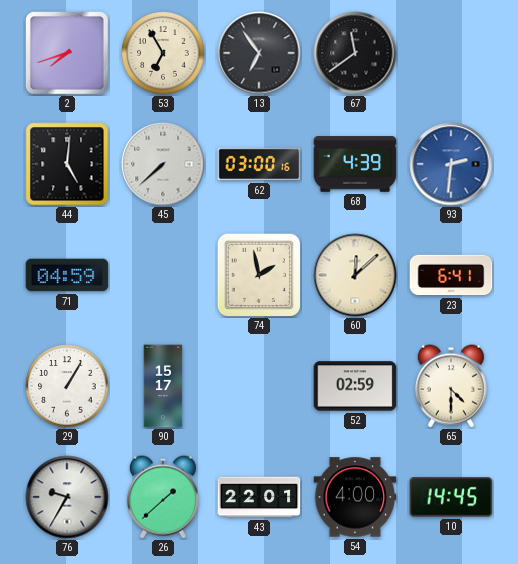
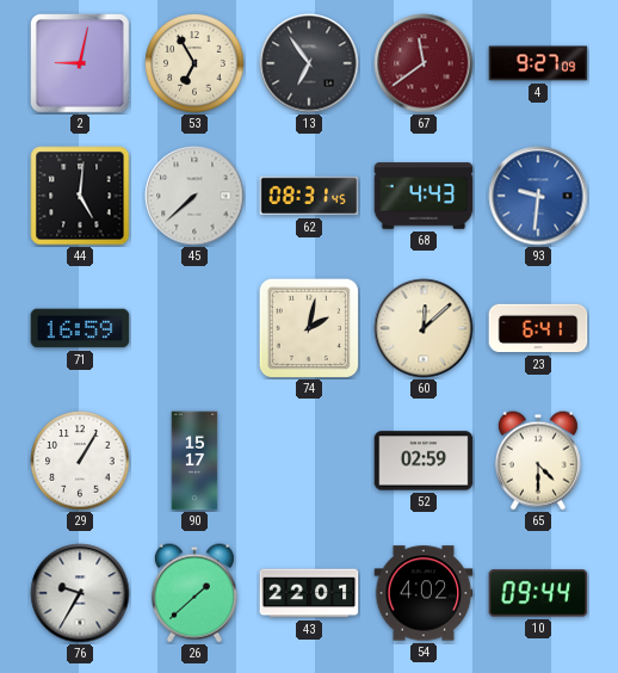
2: 7:42 -> 9:02
67 dial: black -> burgundy
4: none -> 9:27
62: 03:00 -> 08:31
68: 4:39 -> 4:43
93: 2:31 -> 9:31
71: 04:59 -> 16:59
74: 1:58 -> 2:02
54: 4:00 -> 4:02
10: 14:45 -> 09:44
